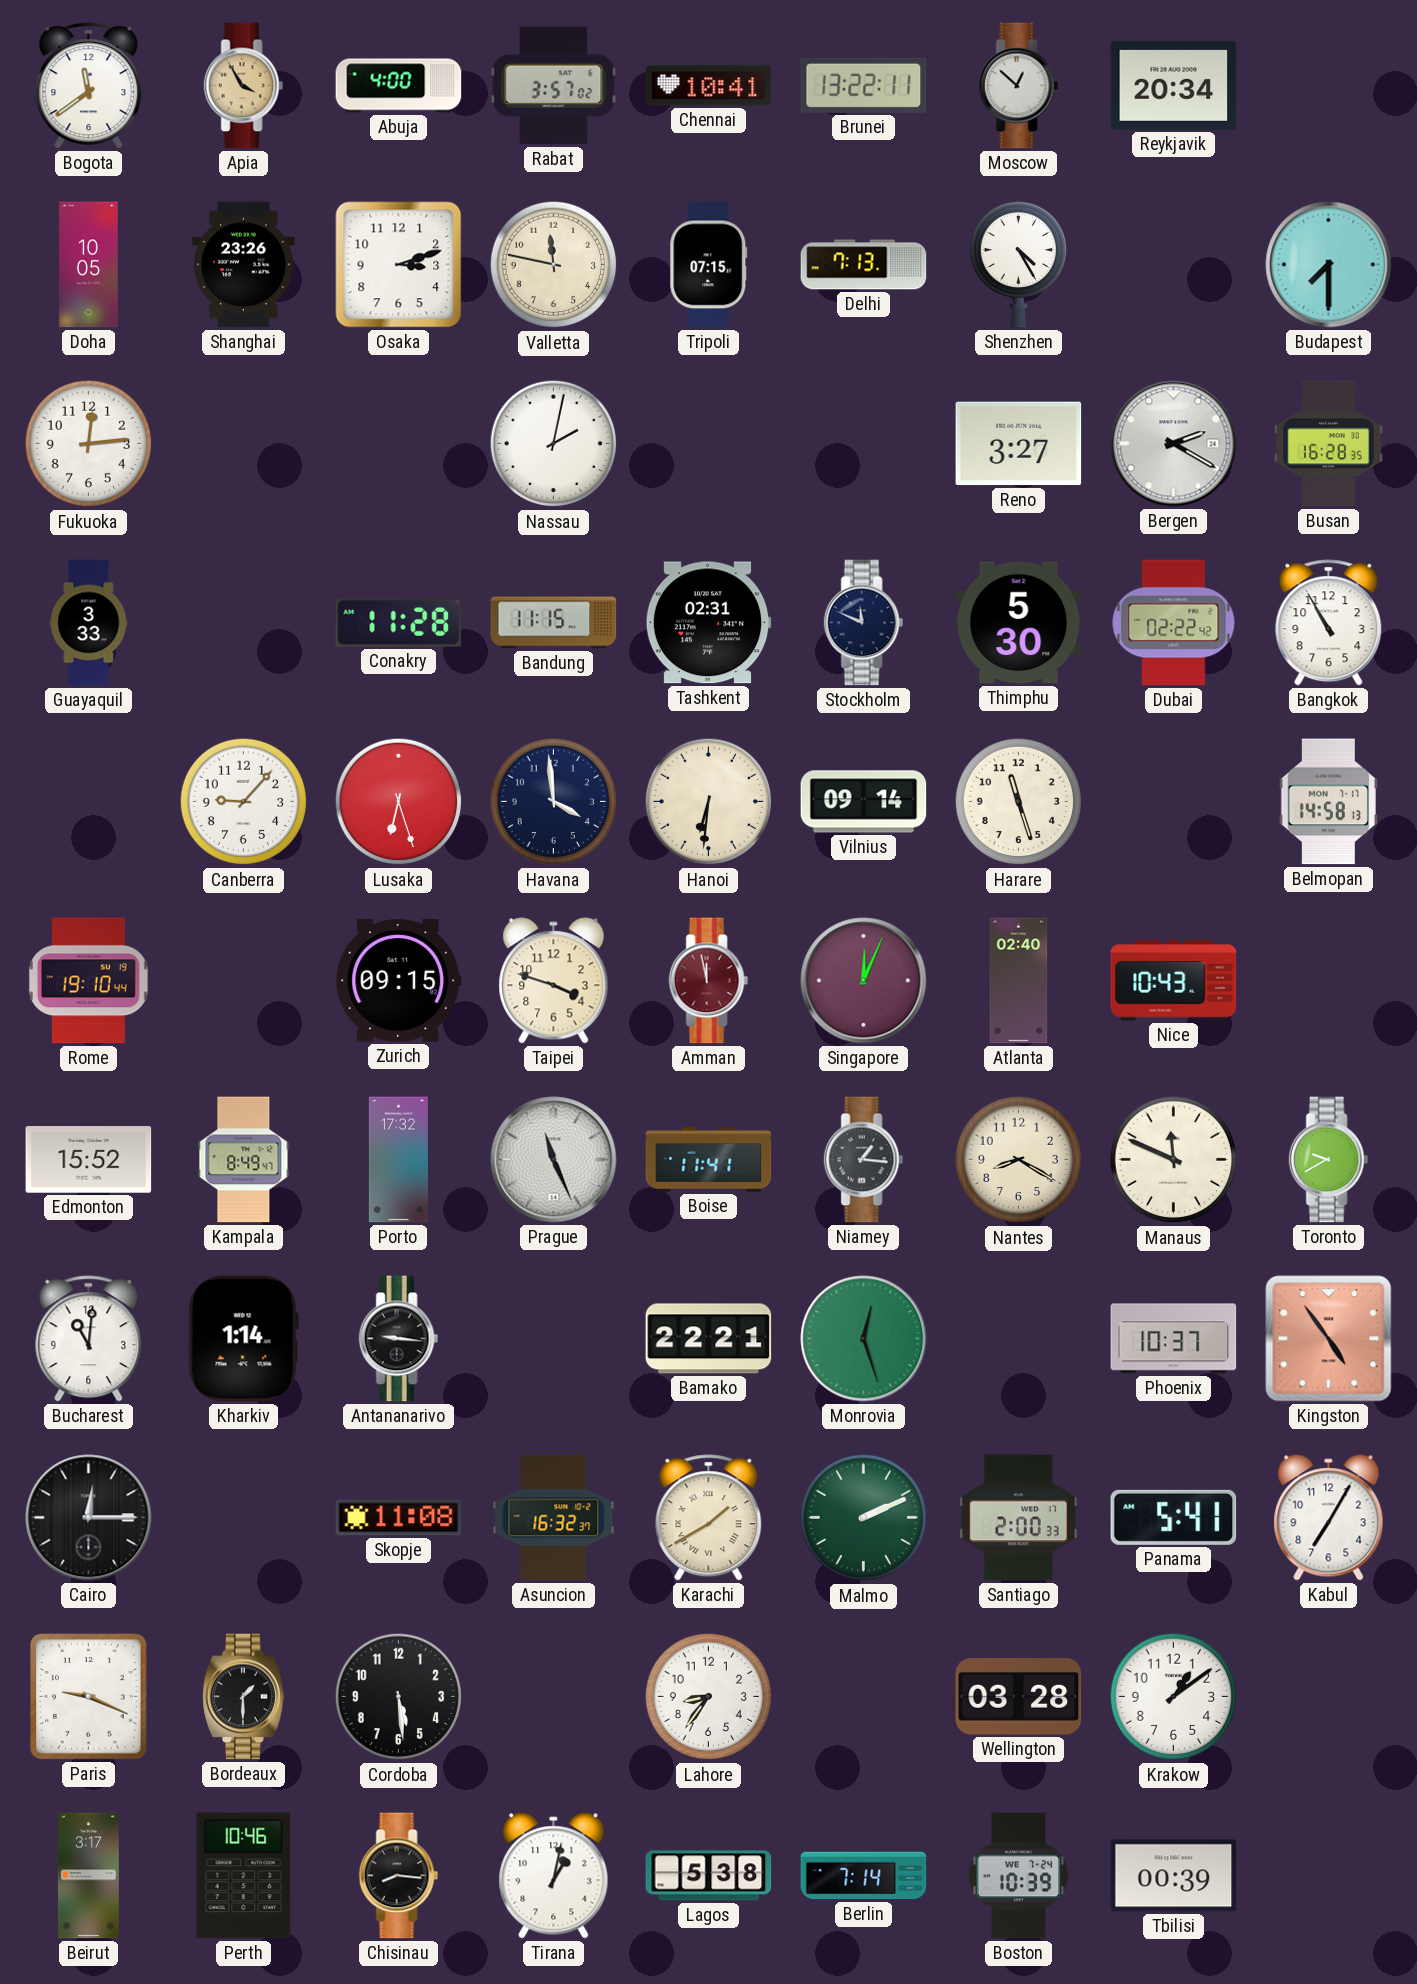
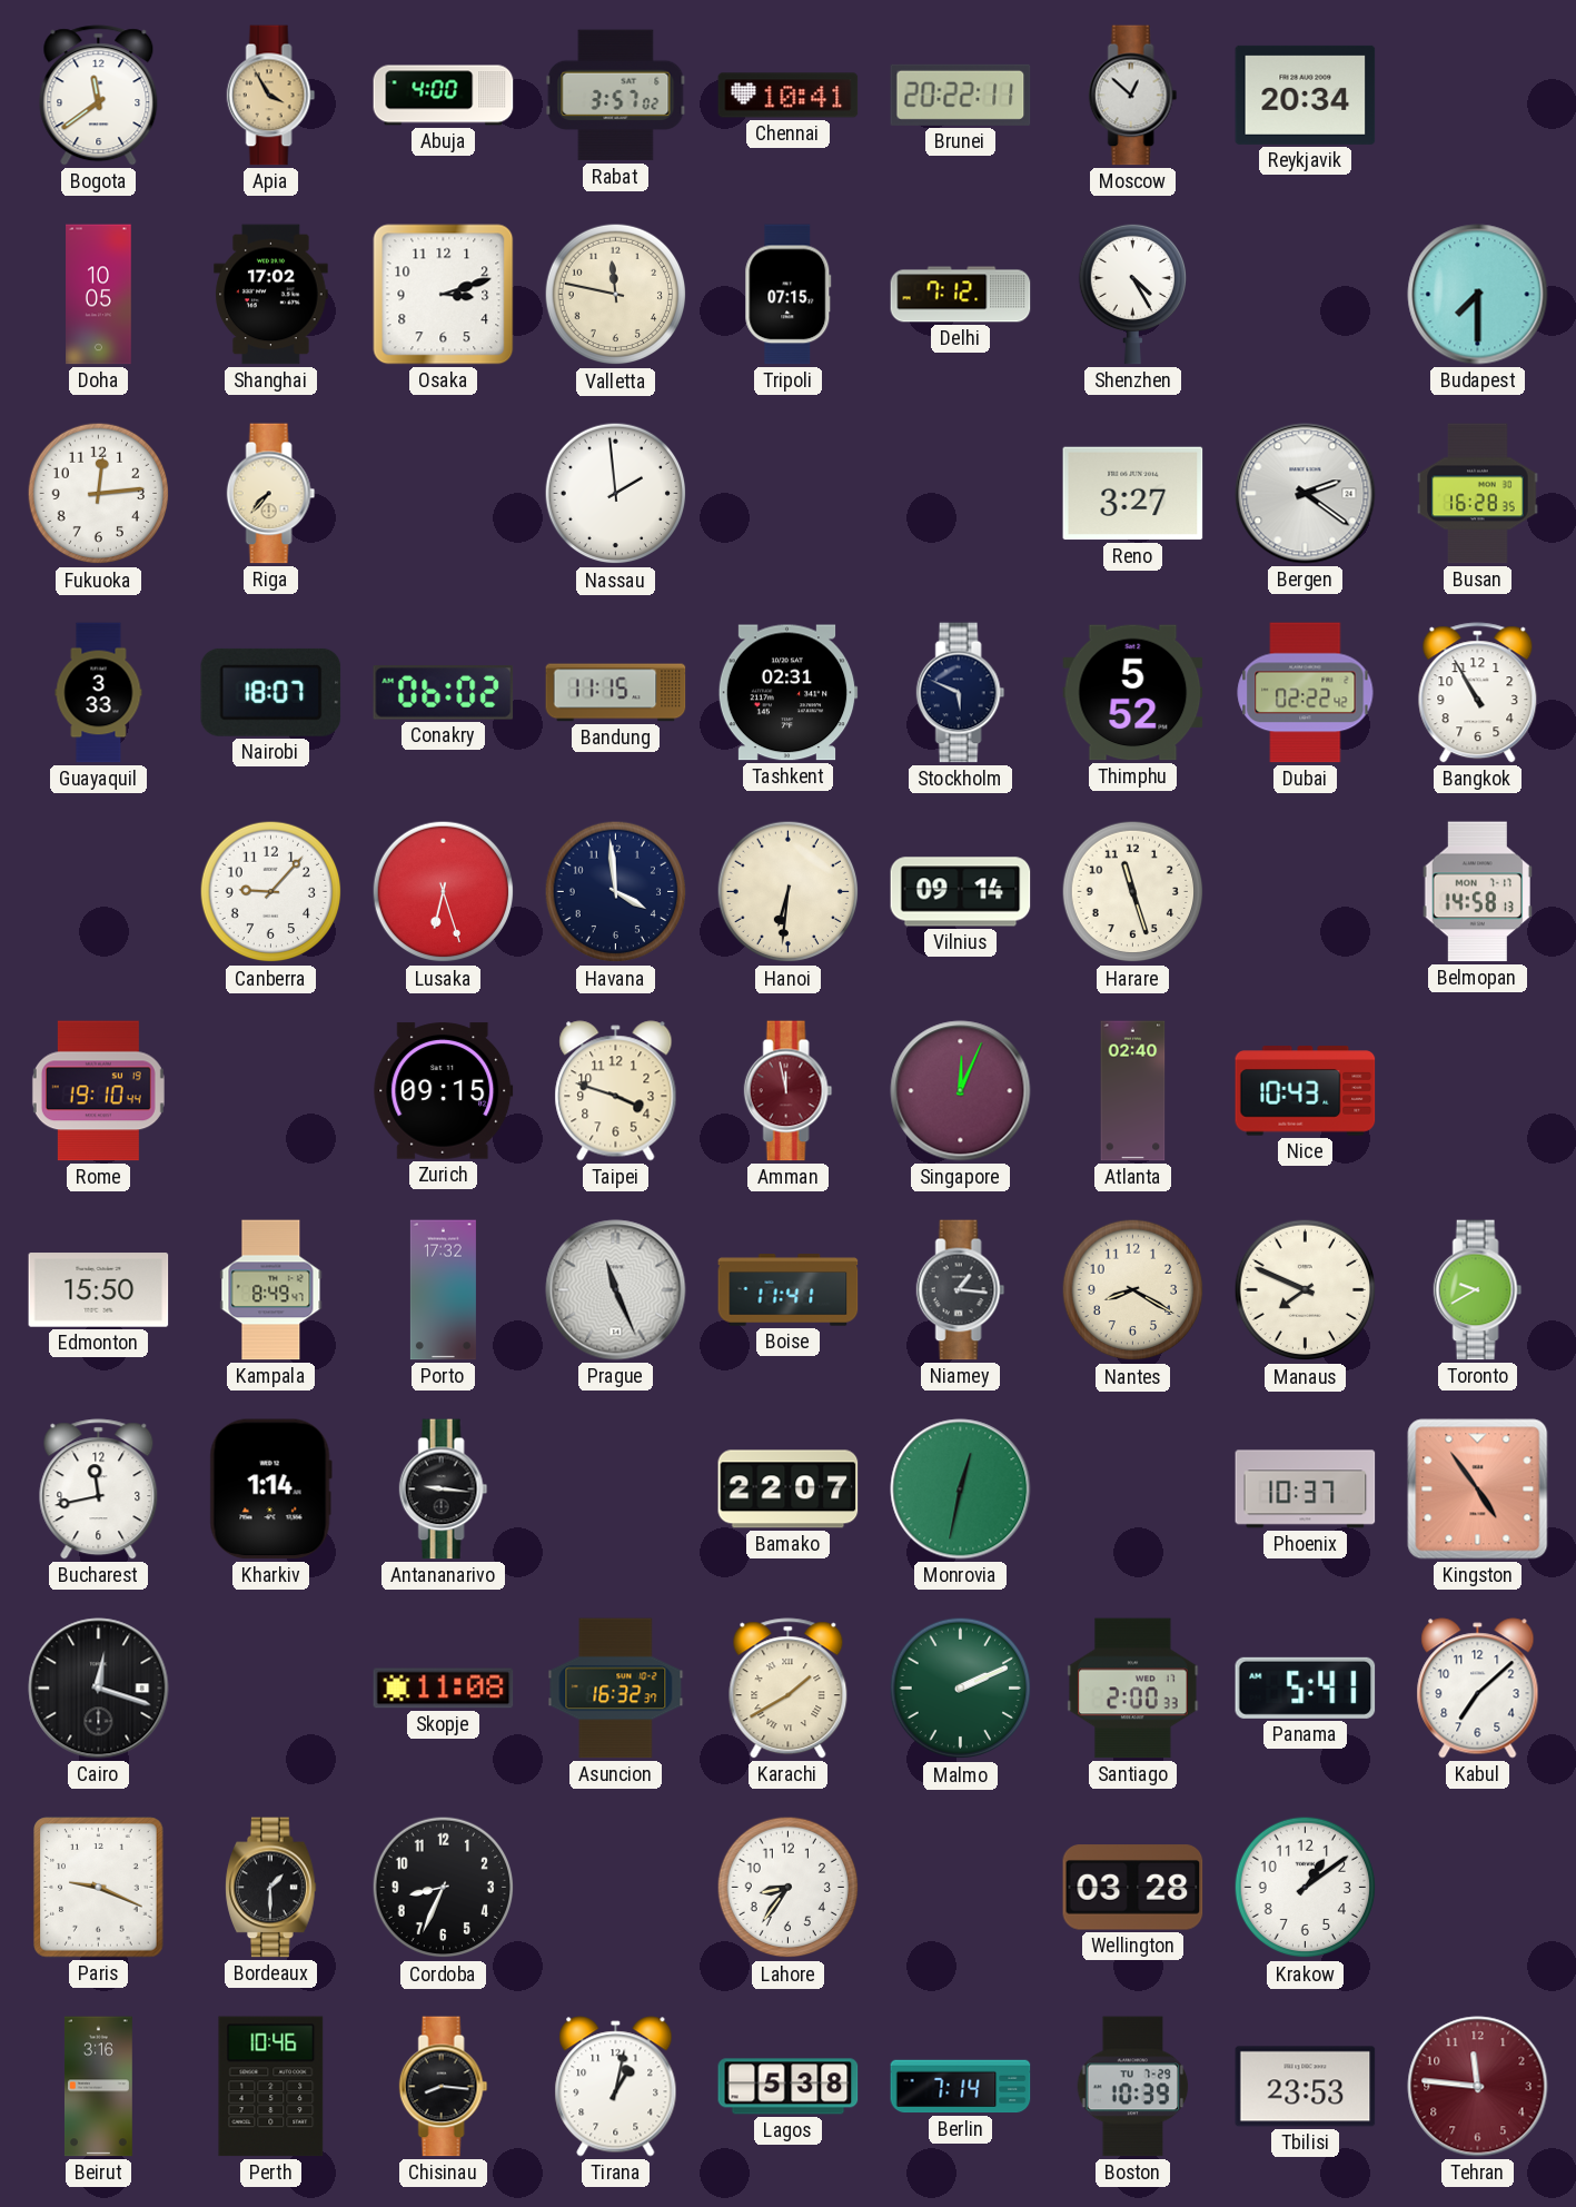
Brunei: 13:22 -> 20:22
Shanghai: 23:26 -> 17:02
Delhi: 7:13 -> 7:12
Riga: none -> 7:37
Nassau: 2:02 -> 1:59
Bergen: 2:20 -> 2:21
Nairobi: none -> 18:07
Conakry: 11:28 -> 06:02
Stockholm: 11:49 -> 5:49
Thimphu: 5:30 -> 5:52
Edmonton: 15:52 -> 15:50
Manaus: 11:49 -> 7:49
Bucharest: 11:01 -> 11:43
Bamako: 22:21 -> 22:07
Monrovia: 12:27 -> 12:32
Cairo: 12:15 -> 12:18
Kabul: 7:05 -> 7:08
Cordoba: 5:29 -> 8:34
Beirut: 3:17 -> 3:16
Boston date: WE 7-24 -> TU 7-29
Tbilisi: 00:39 -> 23:53
Tehran: none -> 11:46
